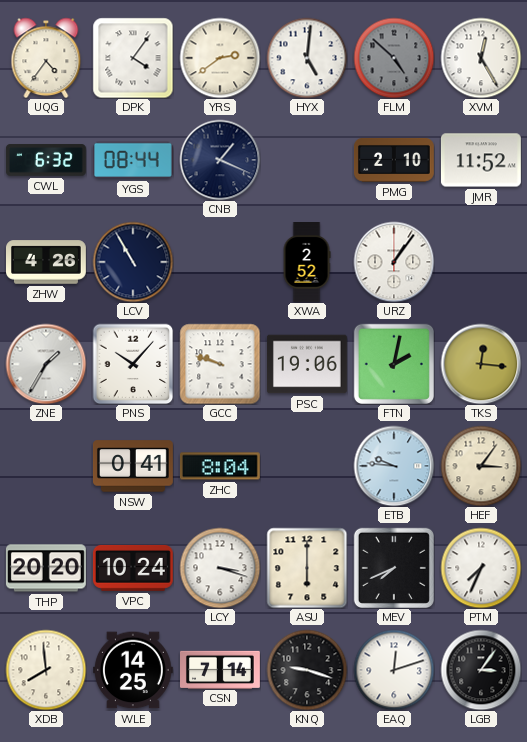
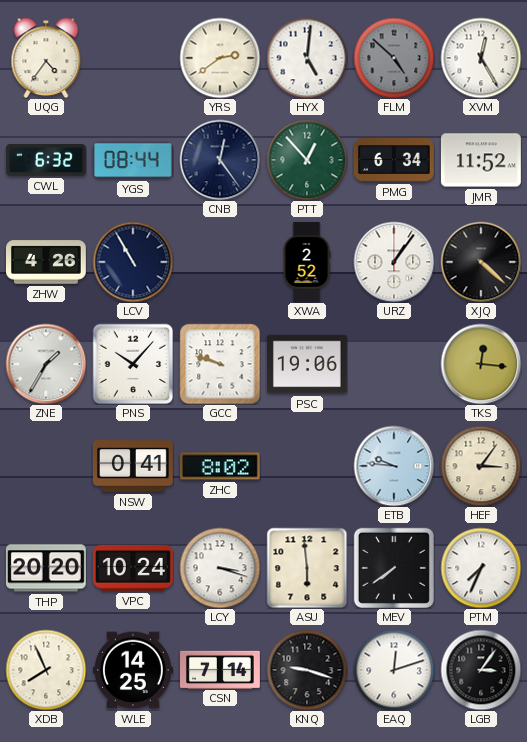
DPK: 4:06 -> none
CNB: 1:19 -> 12:24
PTT: none -> 12:53
PMG: 2:10 -> 6:34
XJQ: none -> 4:22
FTN: 2:02 -> none
ZHC: 8:04 -> 8:02
ASU: 6:00 -> 5:59
MEV: 7:41 -> 7:39
XDB: 7:59 -> 7:56
